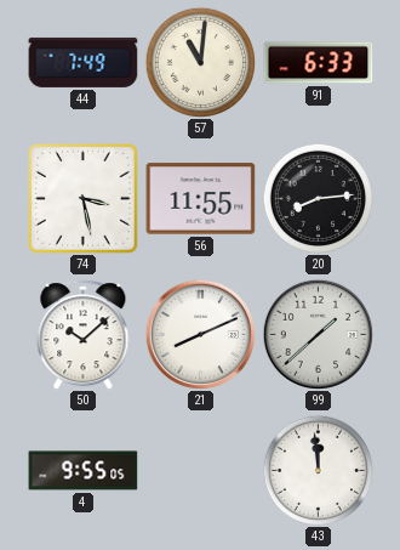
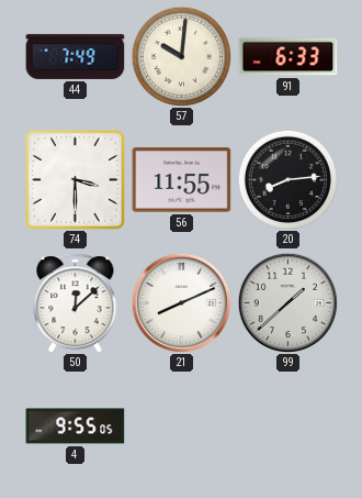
57: 11:01 -> 10:01
74: 3:28 -> 3:30
50: 10:08 -> 12:08
43: 11:59 -> none
